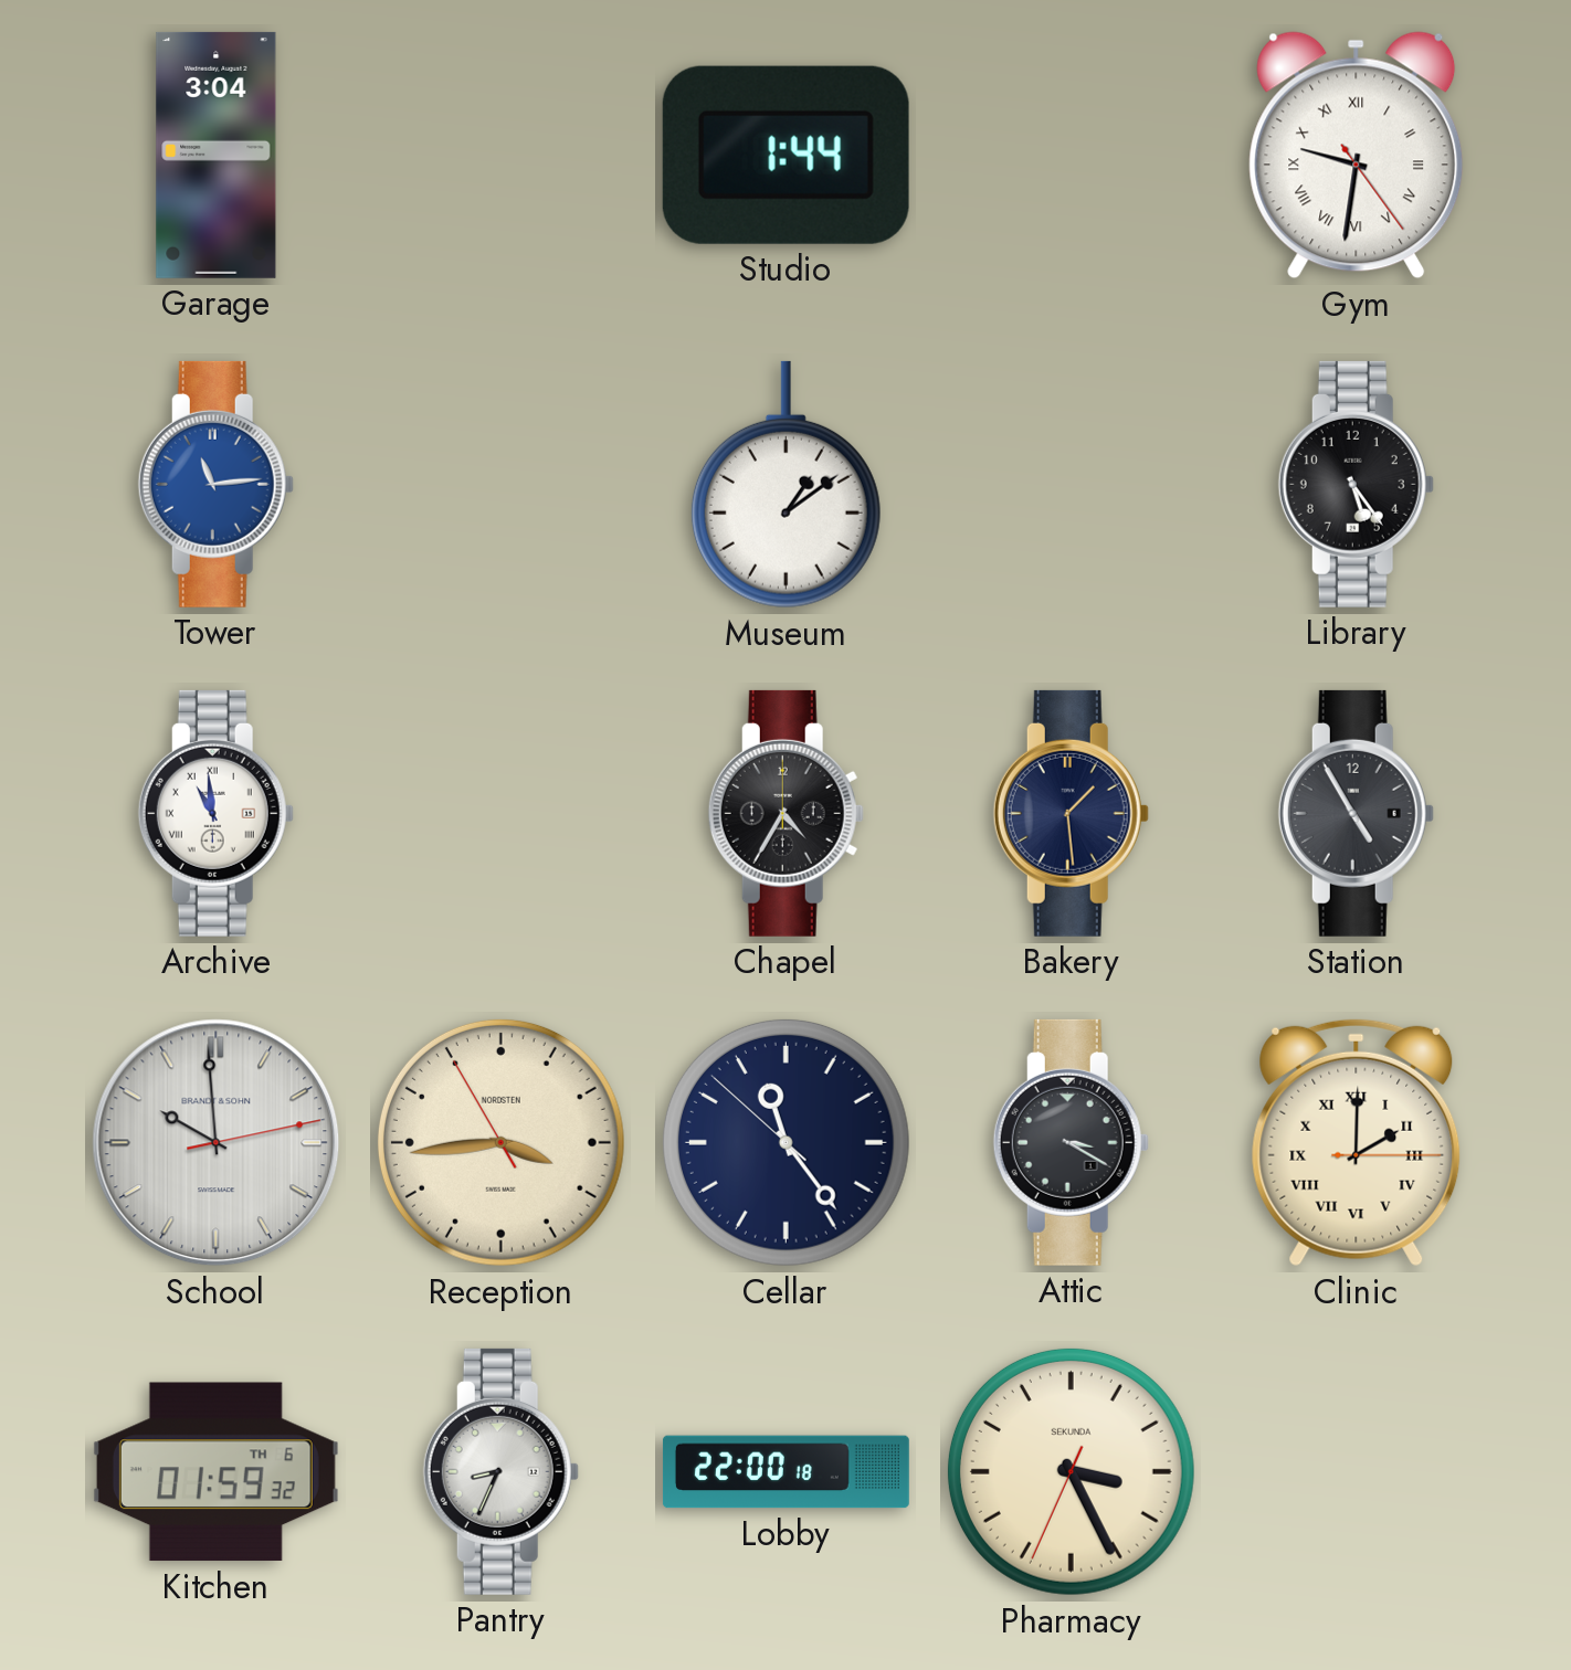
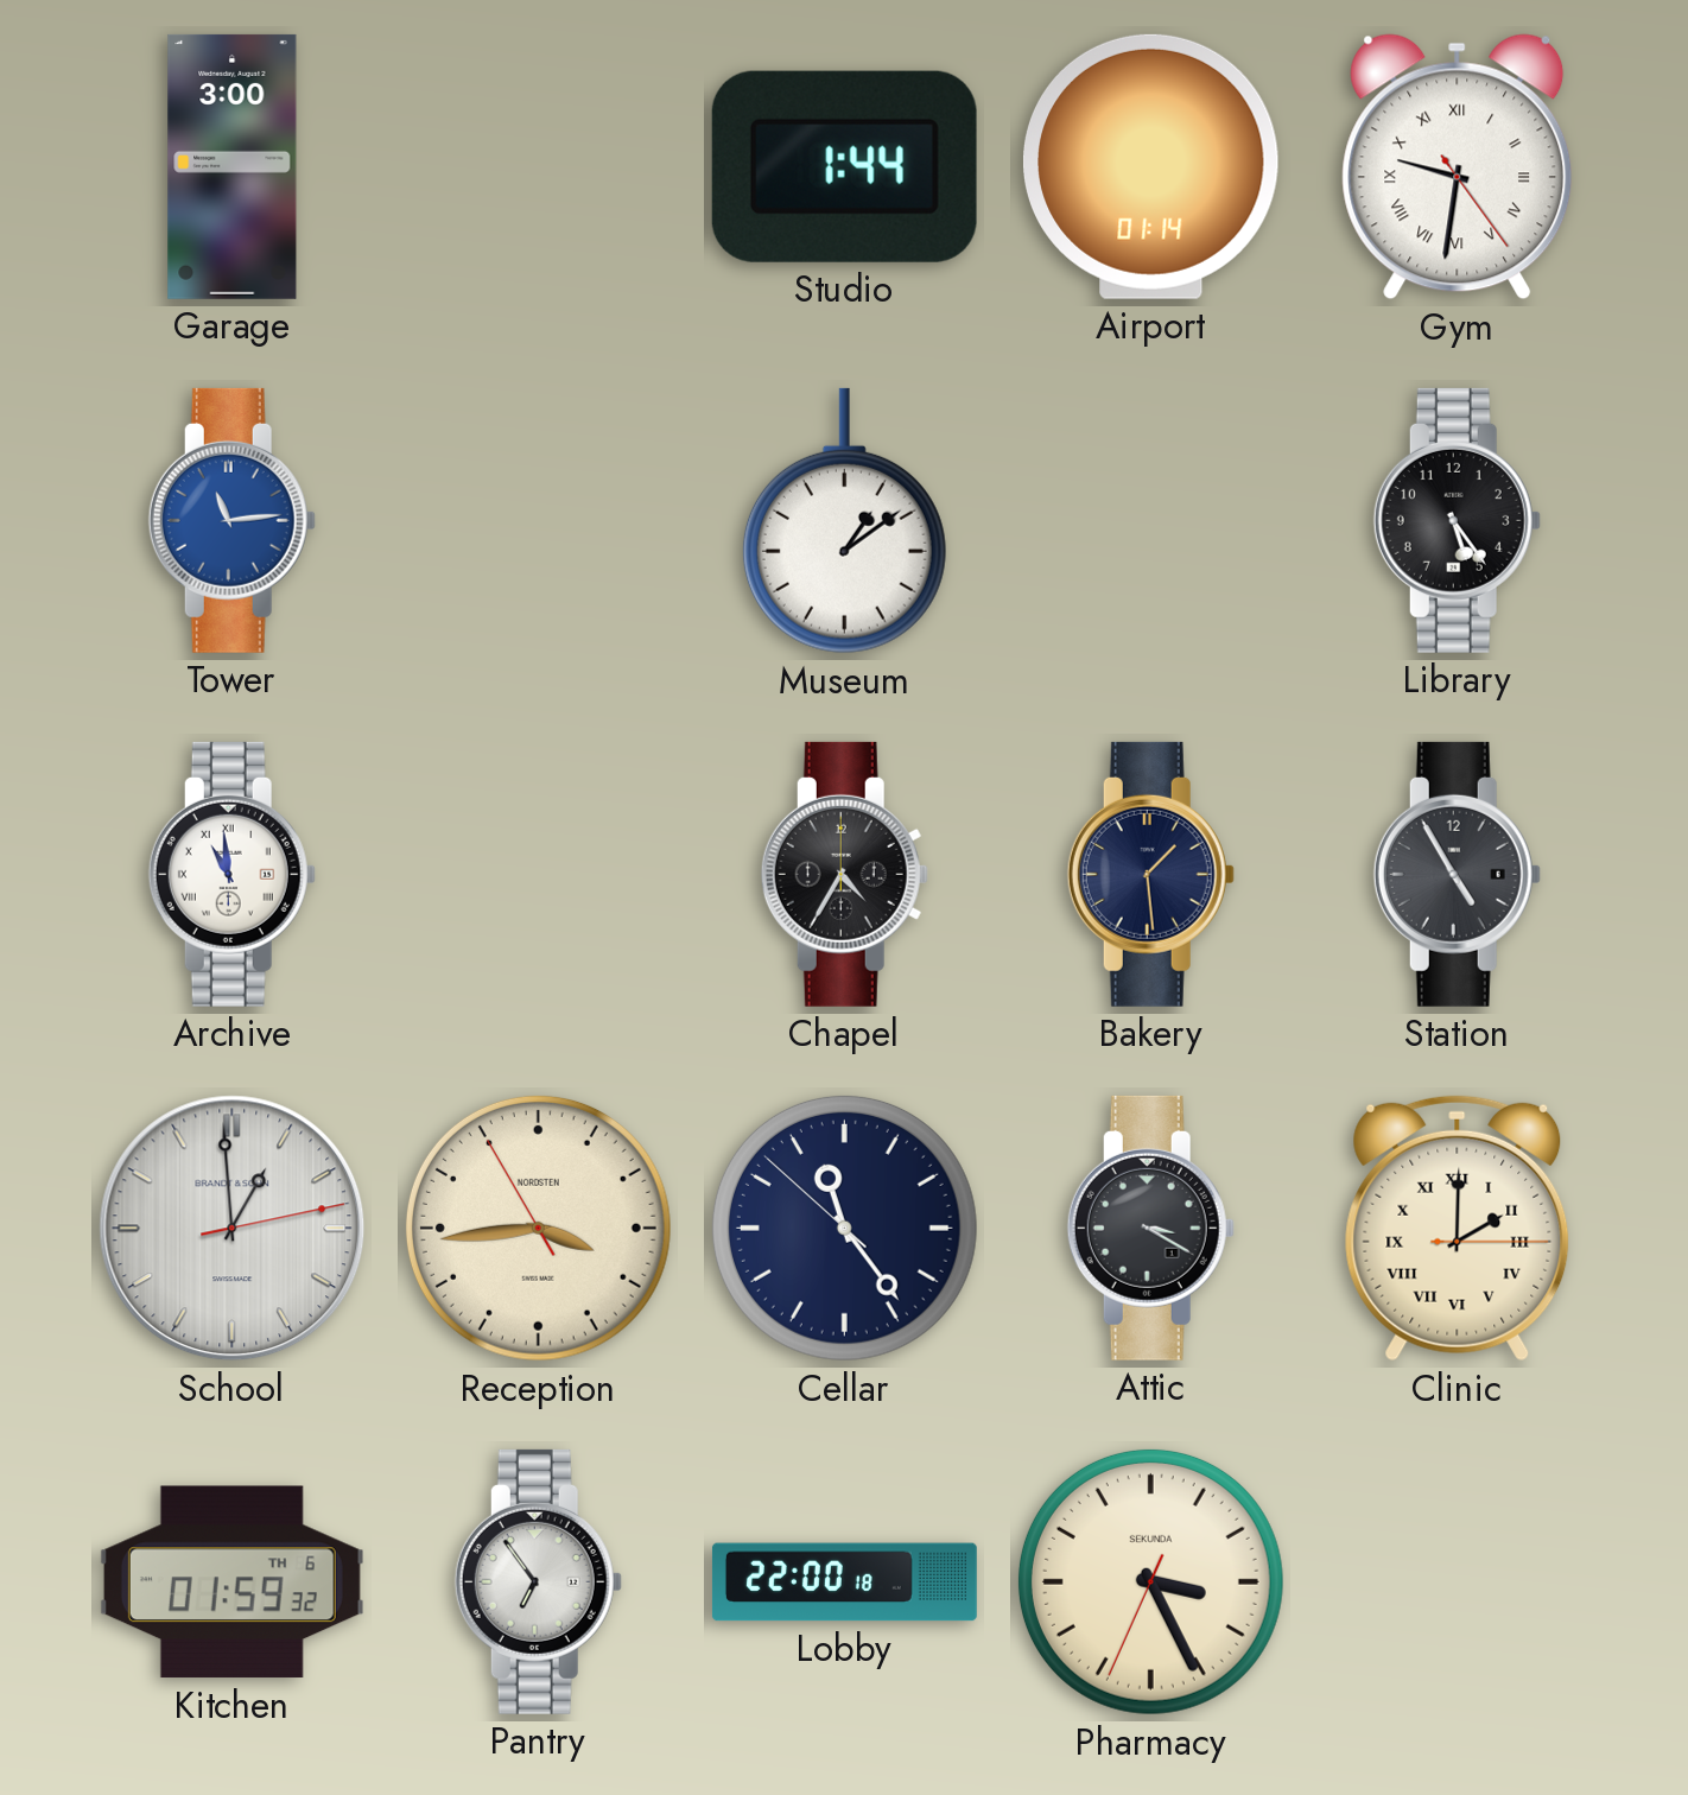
Garage: 3:04 -> 3:00
Airport: none -> 01:14
School: 9:59 -> 12:59
Pantry: 8:34 -> 6:54
